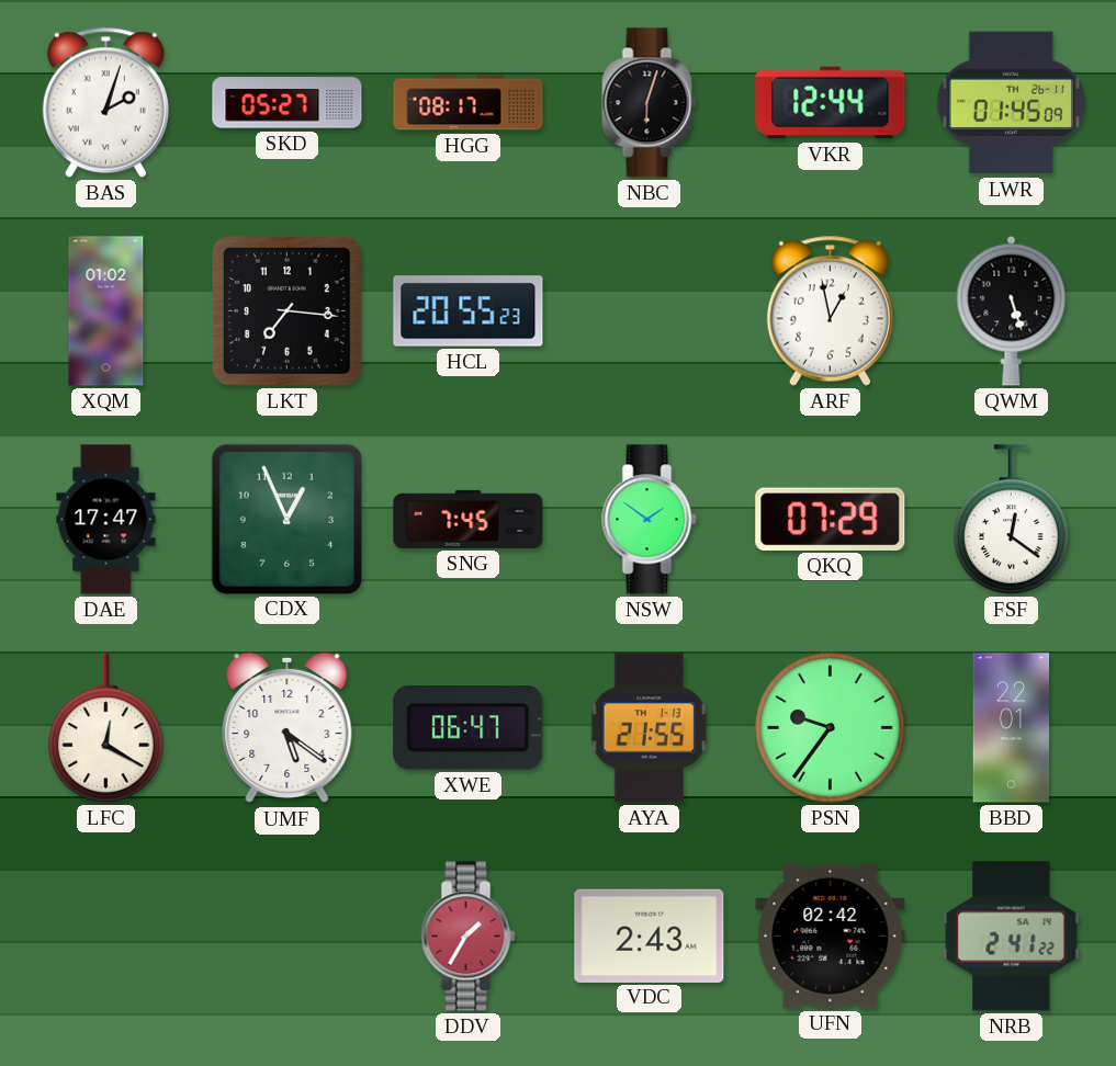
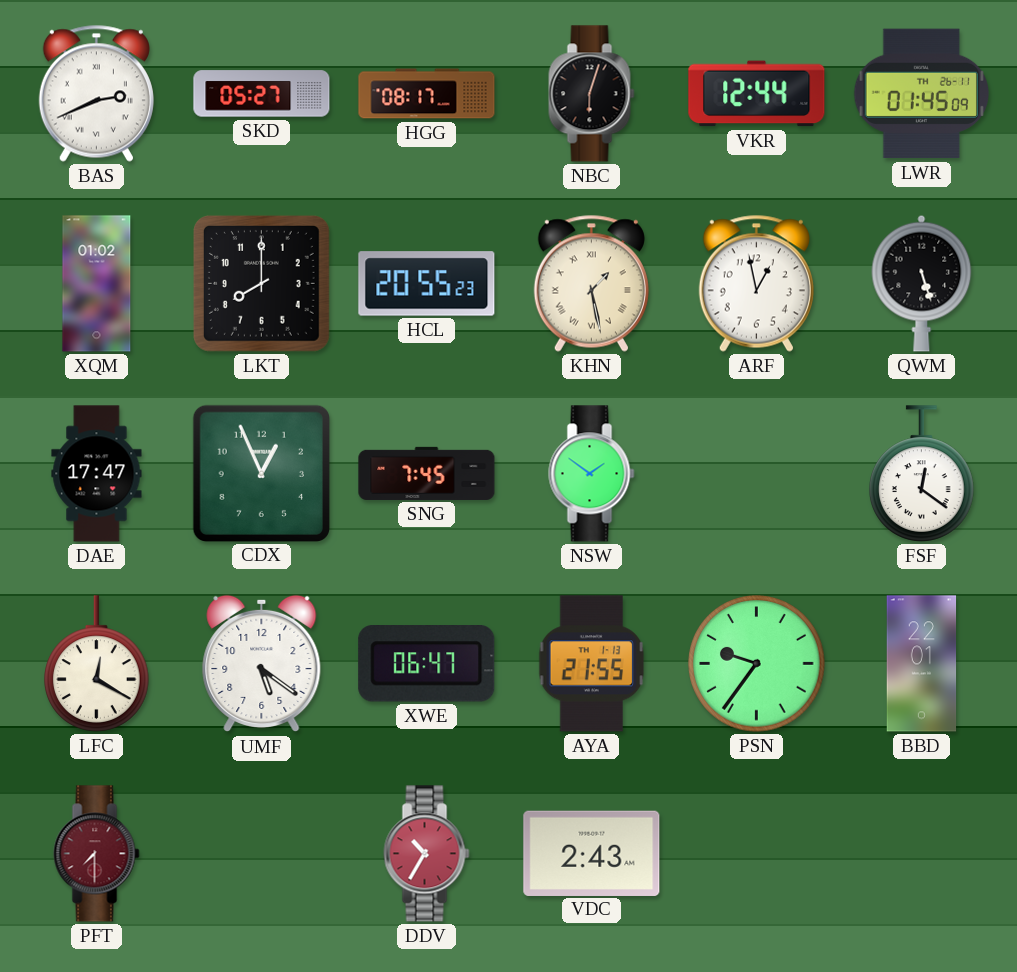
BAS: 2:03 -> 2:41
LKT: 7:16 -> 8:00
KHN: none -> 1:28
QKQ: 07:29 -> none
PFT: none -> 7:30
DDV: 1:35 -> 10:35
UFN: 02:42 -> none
NRB: 2:41 -> none
